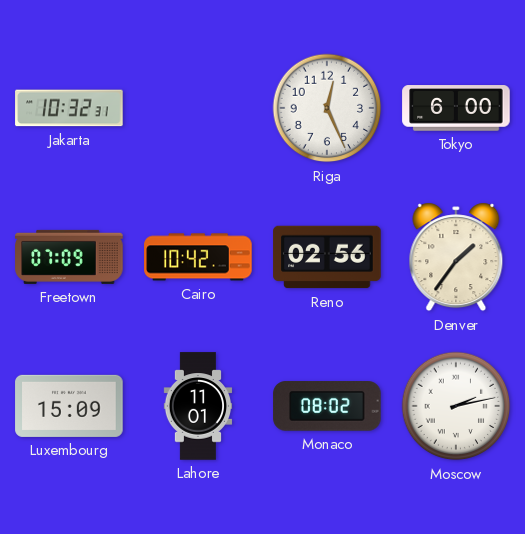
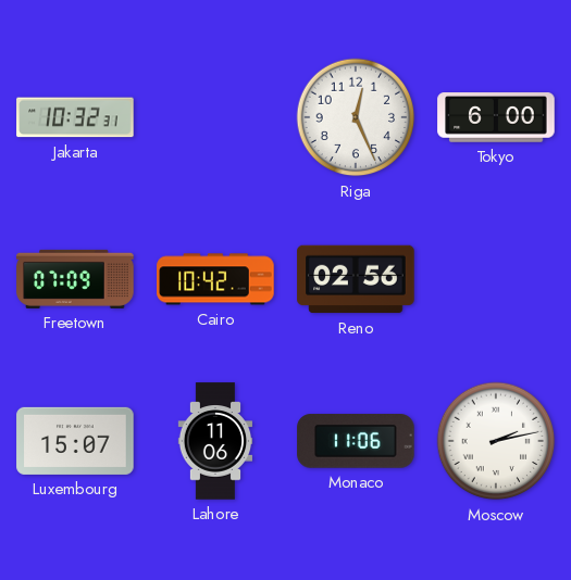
Denver: 1:36 -> none
Luxembourg: 15:09 -> 15:07
Lahore: 11:01 -> 11:06
Monaco: 08:02 -> 11:06
